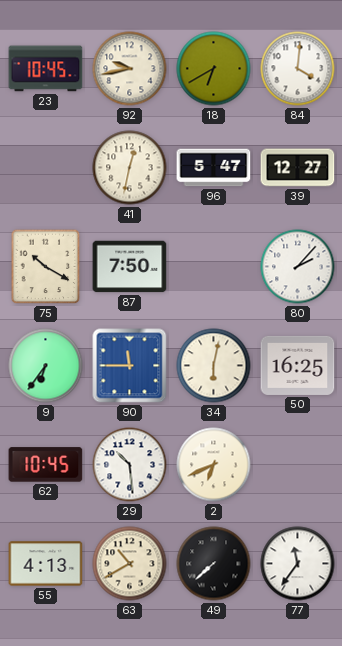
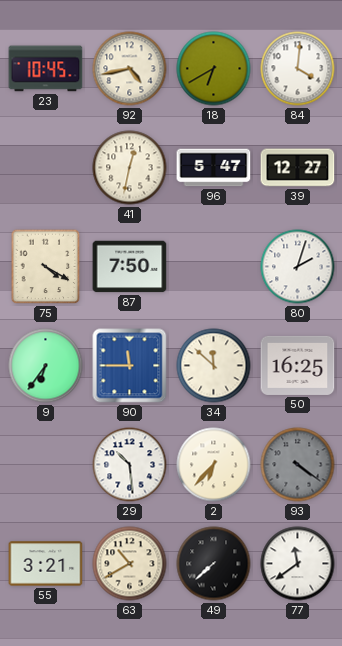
92: 9:43 -> 4:43
75: 10:20 -> 4:20
80: 2:07 -> 2:03
34: 6:02 -> 11:52
62: 10:45 -> none
2: 6:41 -> 6:37
93: none -> 4:21
55: 4:13 -> 3:21
77: 11:36 -> 11:39
